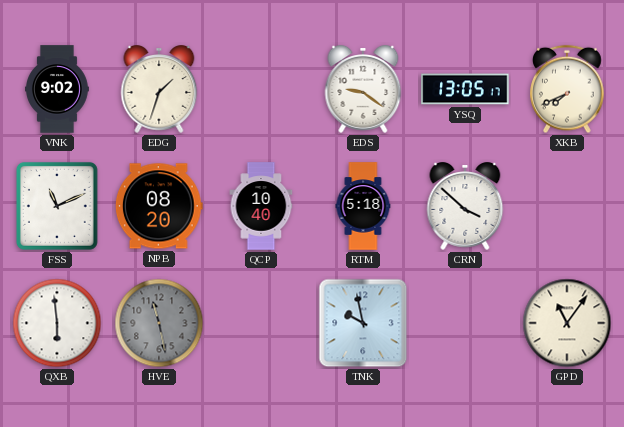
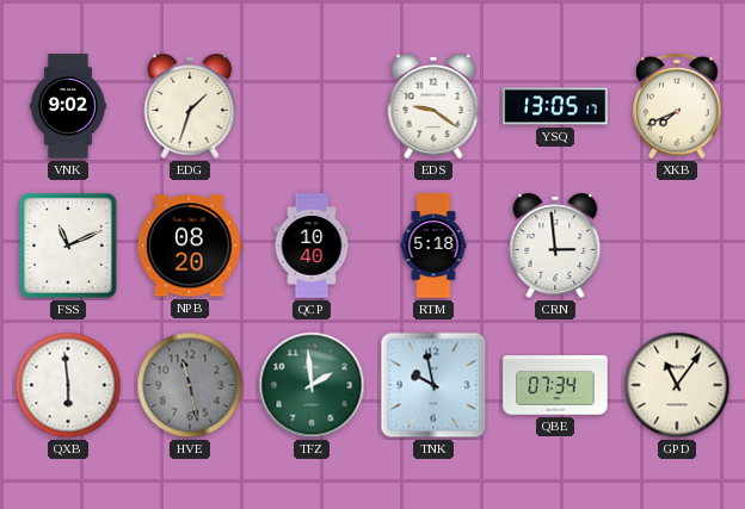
CRN: 3:52 -> 2:59
TFZ: none -> 1:59
QBE: none -> 07:34
